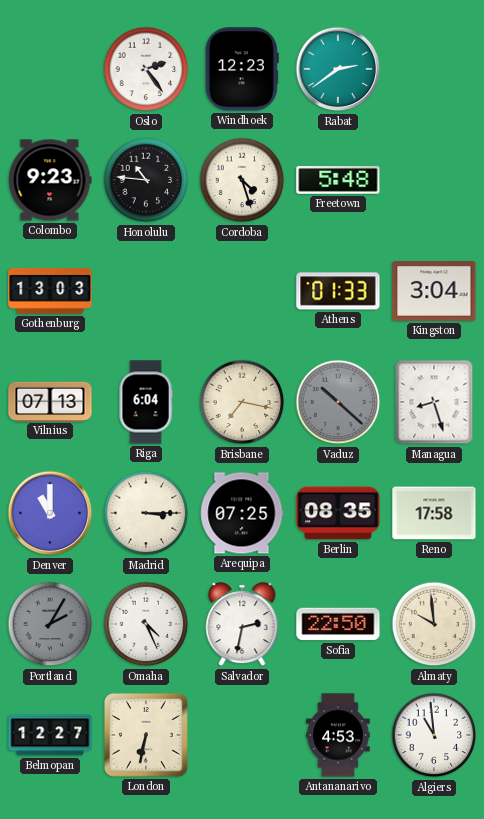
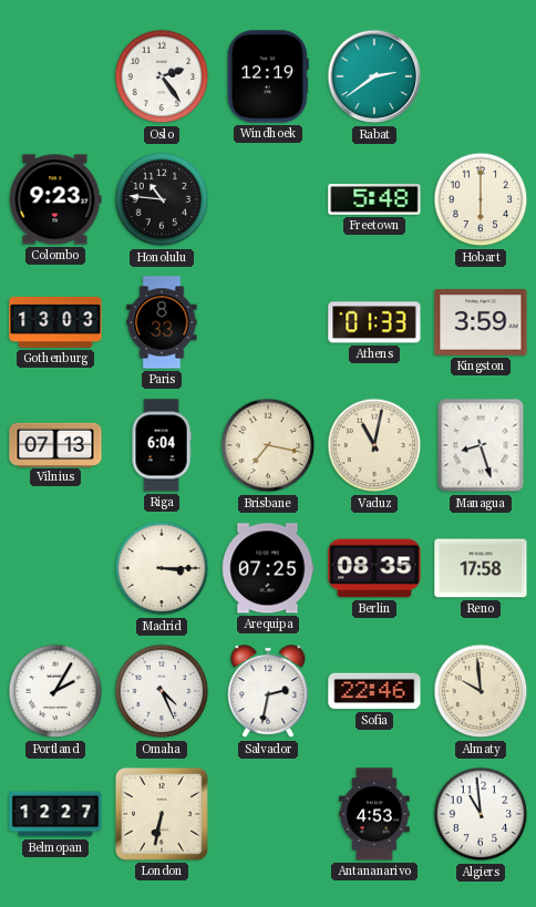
Windhoek: 12:23 -> 12:19
Cordoba: 4:27 -> none
Hobart: none -> 6:00
Paris: none -> 8:33
Kingston: 3:04 -> 3:59
Vaduz: 10:22 -> 11:02
Vaduz dial: grey -> cream
Denver: 11:00 -> none
Portland dial: grey -> white
Sofia: 22:50 -> 22:46
